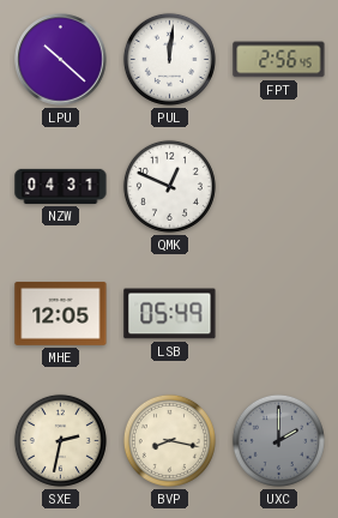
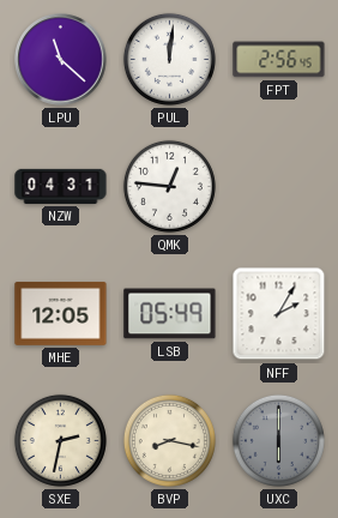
LPU: 10:22 -> 11:22
QMK: 12:49 -> 12:46
NFF: none -> 2:05
UXC: 2:00 -> 6:00
